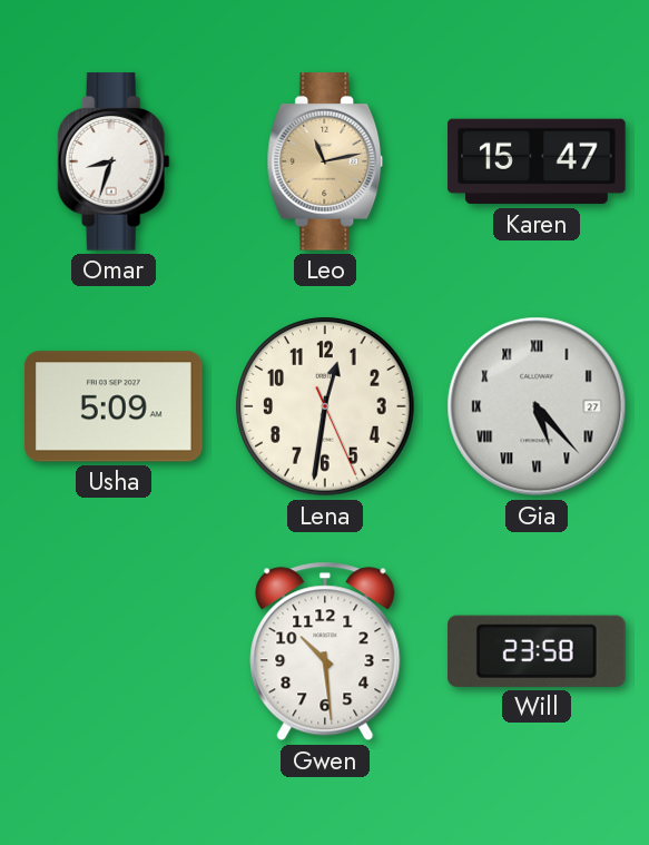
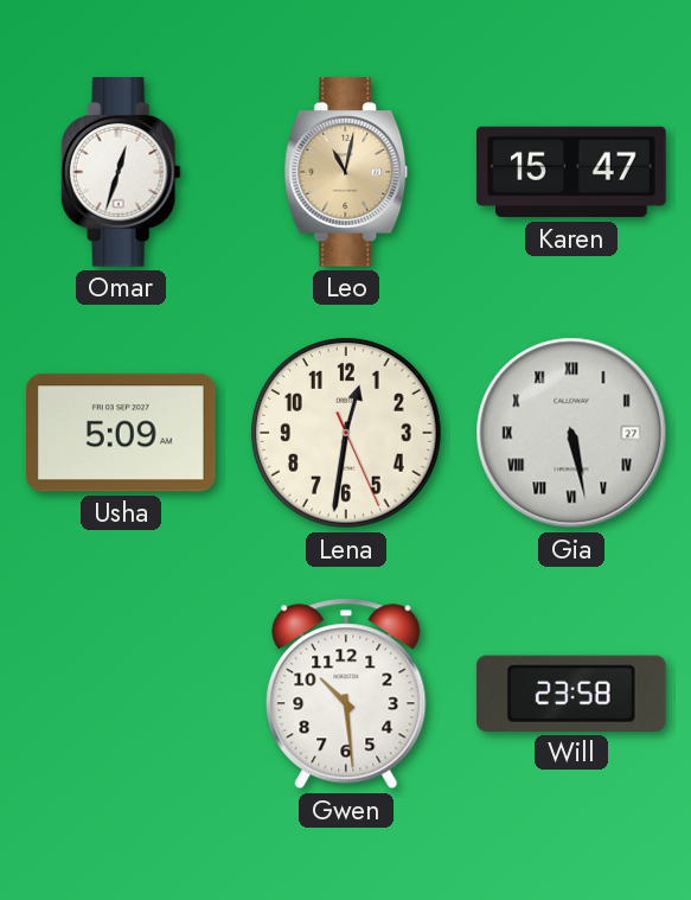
Omar: 8:33 -> 12:33
Leo: 11:13 -> 11:02
Gia: 5:23 -> 5:28
